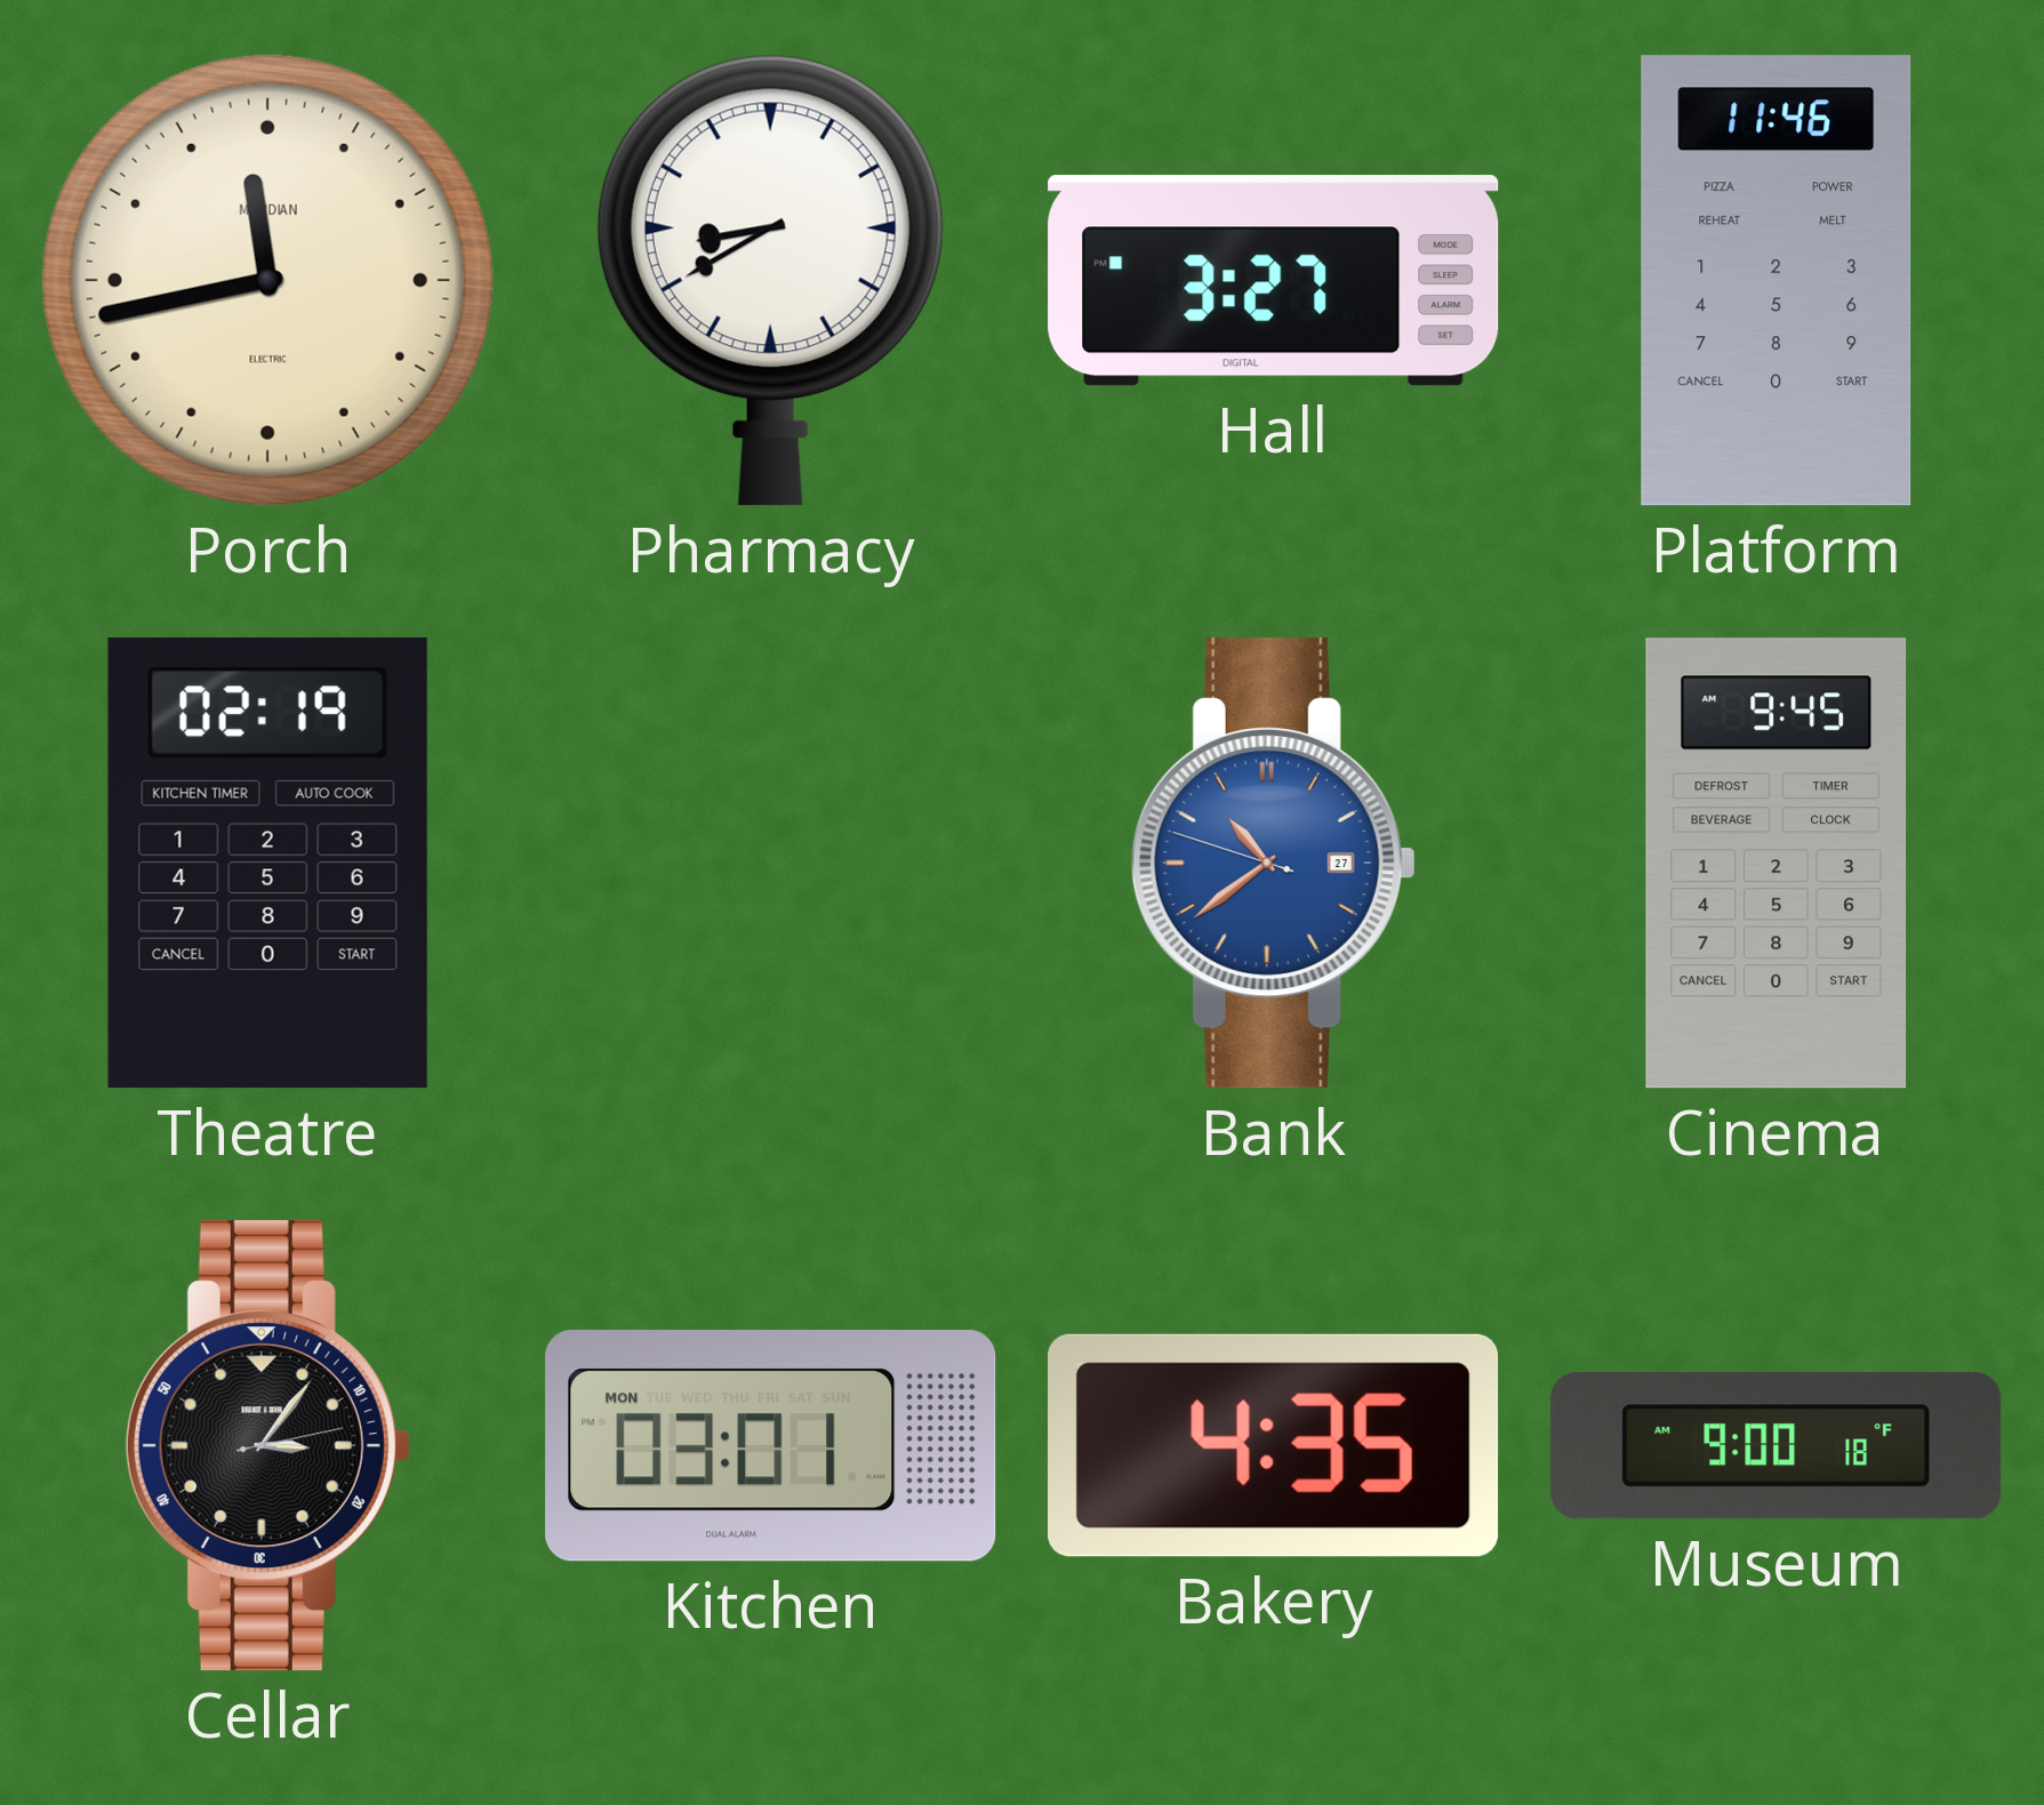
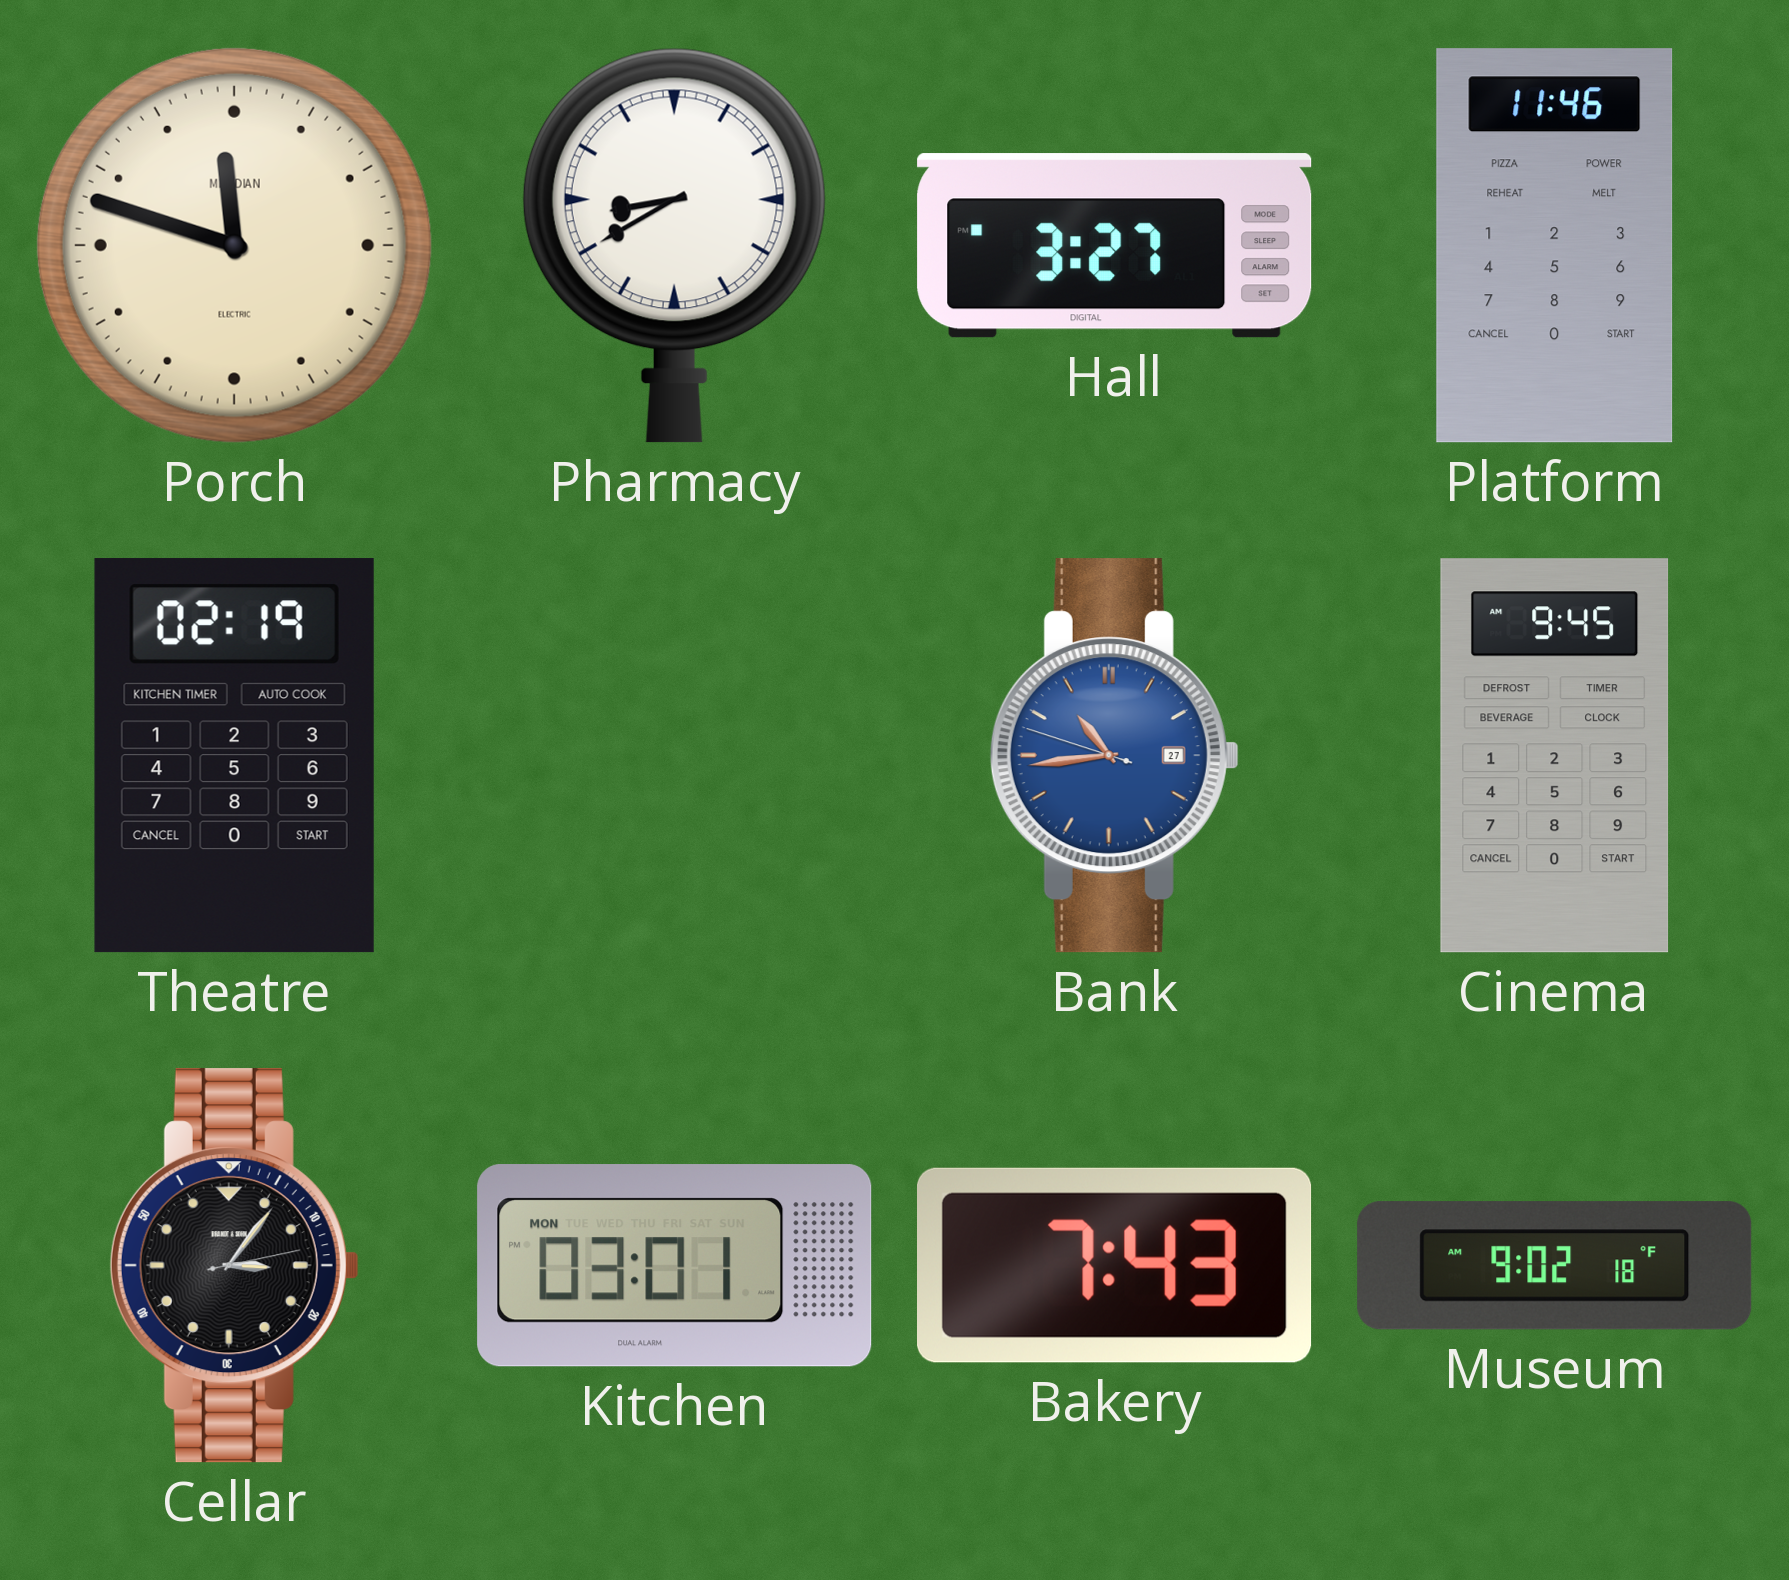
Porch: 11:43 -> 11:48
Bank: 10:38 -> 10:43
Bakery: 4:35 -> 7:43
Museum: 9:00 -> 9:02
